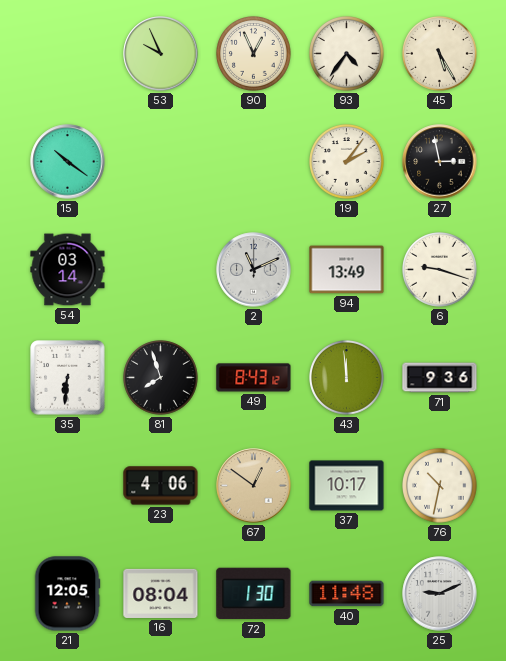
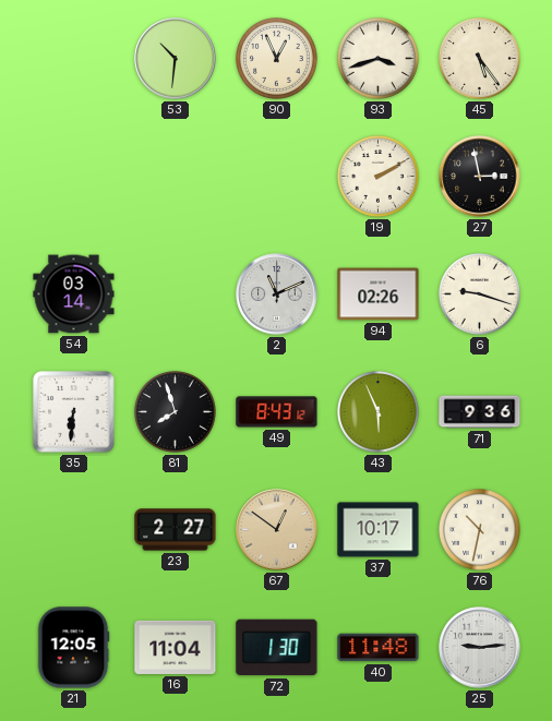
53: 9:56 -> 10:31
93: 4:36 -> 3:42
45: 5:25 -> 5:24
15: 10:21 -> none
19: 2:06 -> 2:10
94: 13:49 -> 02:26
43: 11:59 -> 5:56
23: 4:06 -> 2:27
16: 08:04 -> 11:04
25: 9:11 -> 9:14
